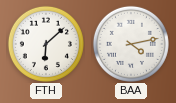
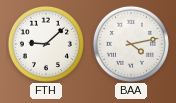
FTH: 6:08 -> 9:08
